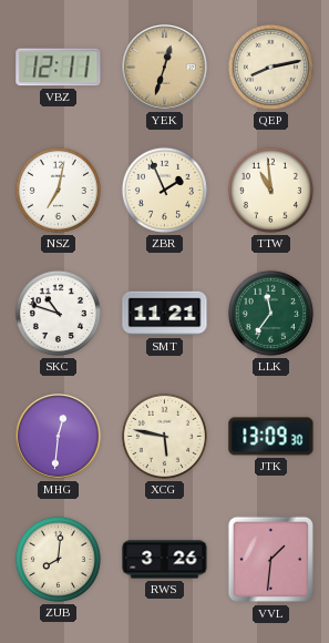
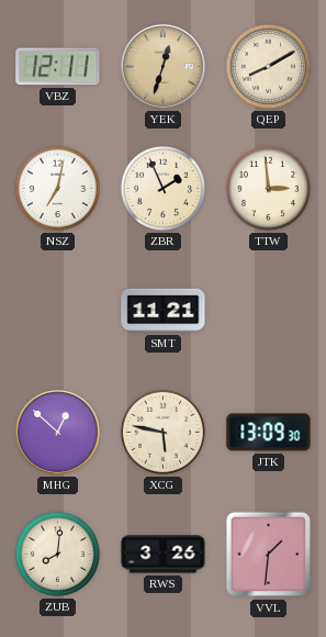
QEP: 8:13 -> 8:10
TTW: 10:59 -> 2:59
SKC: 10:48 -> none
LLK: 11:36 -> none
MHG: 12:31 -> 12:52
